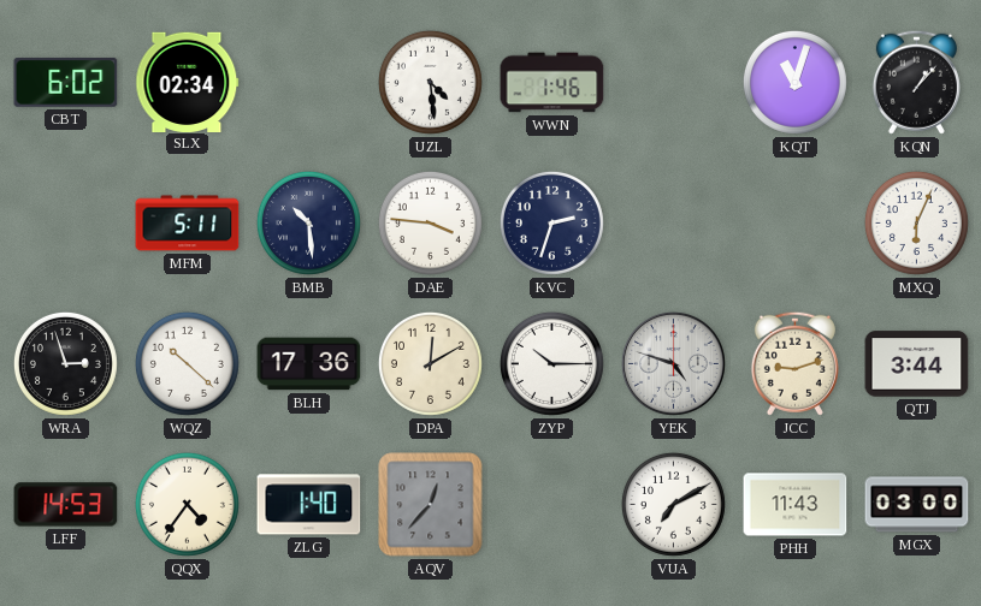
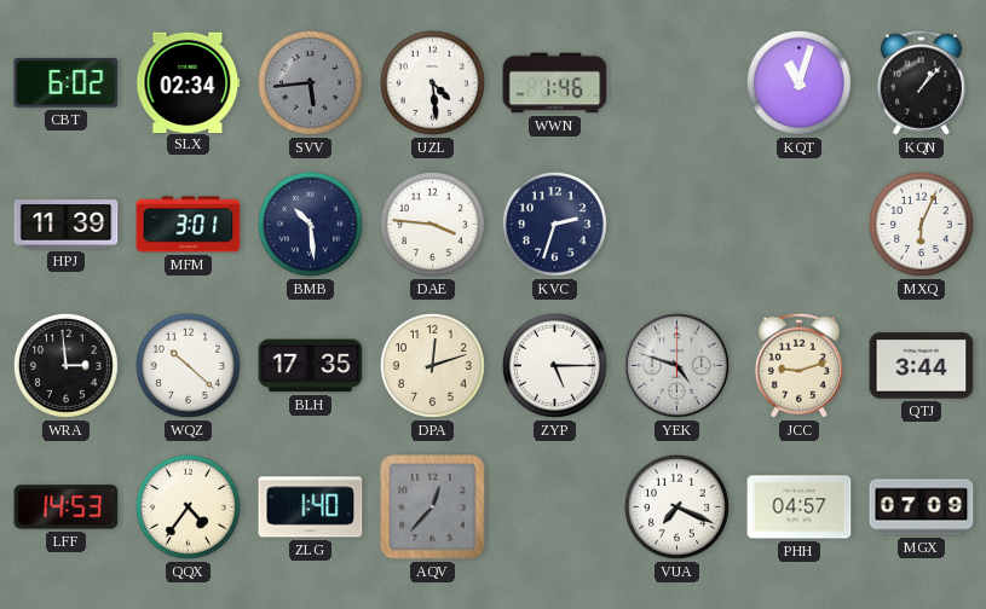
SVV: none -> 5:44
HPJ: none -> 11:39
MFM: 5:11 -> 3:01
WRA: 2:57 -> 2:59
BLH: 17:36 -> 17:35
DPA: 12:10 -> 12:12
ZYP: 10:15 -> 5:15
VUA: 7:10 -> 7:19
PHH: 11:43 -> 04:57
MGX: 03:00 -> 07:09
